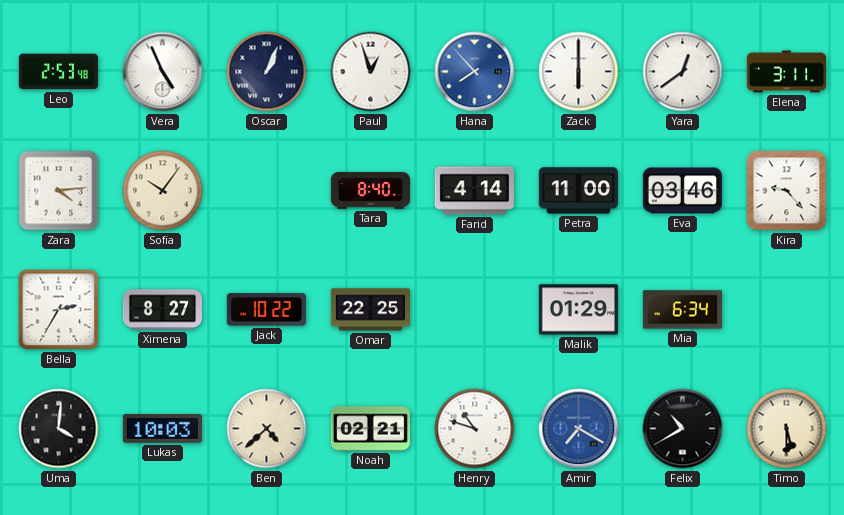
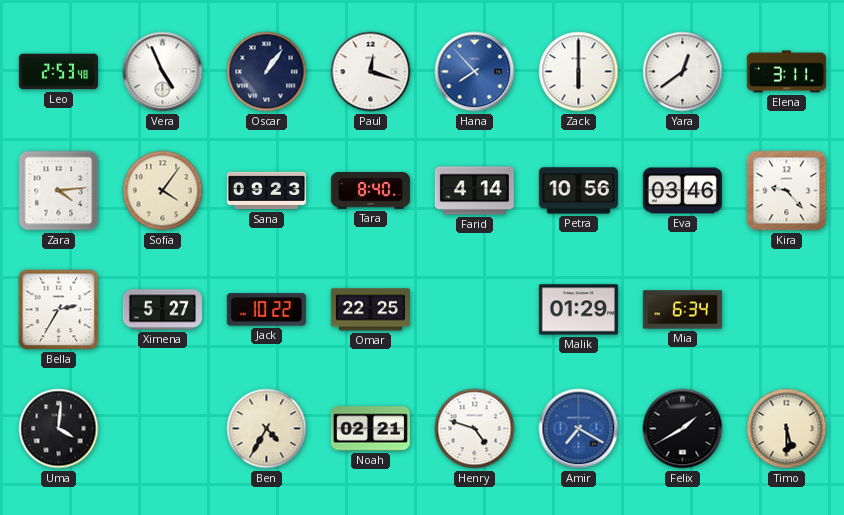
Oscar: 1:04 -> 1:06
Paul: 12:57 -> 12:18
Sofia: 10:06 -> 4:06
Sana: none -> 09:23
Petra: 11:00 -> 10:56
Ximena: 8:27 -> 5:27
Lukas: 10:03 -> none
Ben: 4:38 -> 4:35
Henry: 10:48 -> 4:48
Felix: 10:40 -> 1:40
